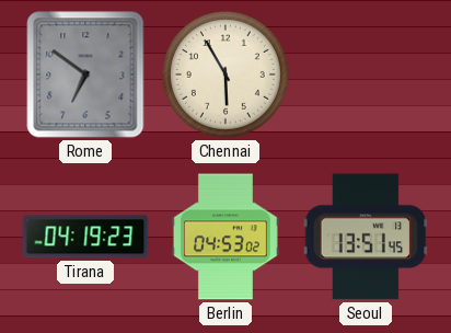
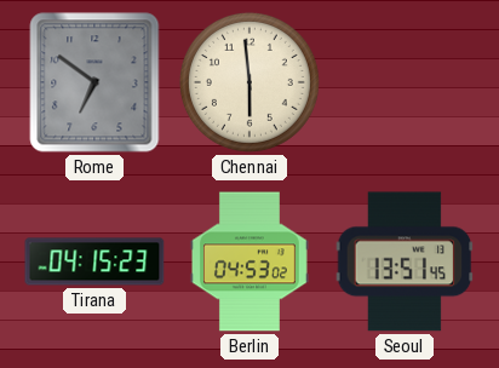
Chennai: 5:55 -> 5:59
Tirana: 04:19 -> 04:15
